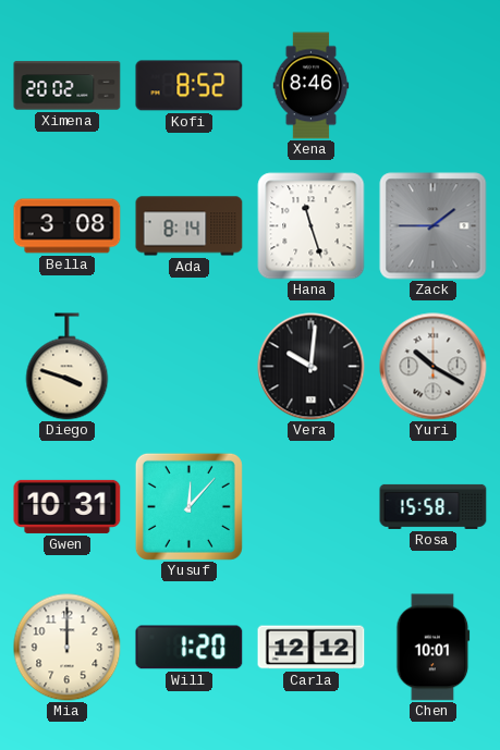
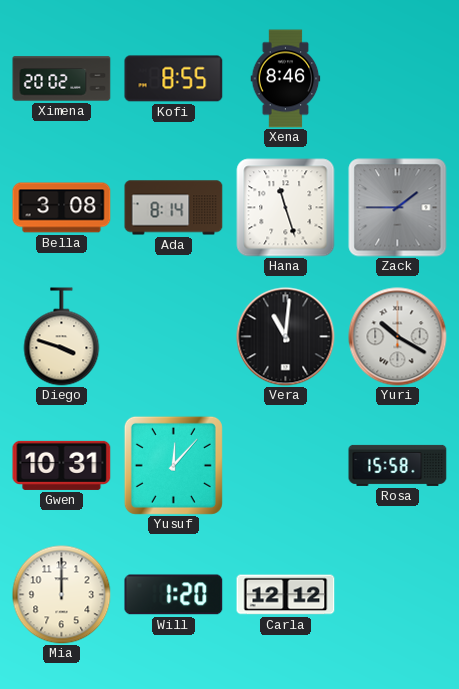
Kofi: 8:52 -> 8:55
Vera: 10:01 -> 11:01
Chen: 10:01 -> none
